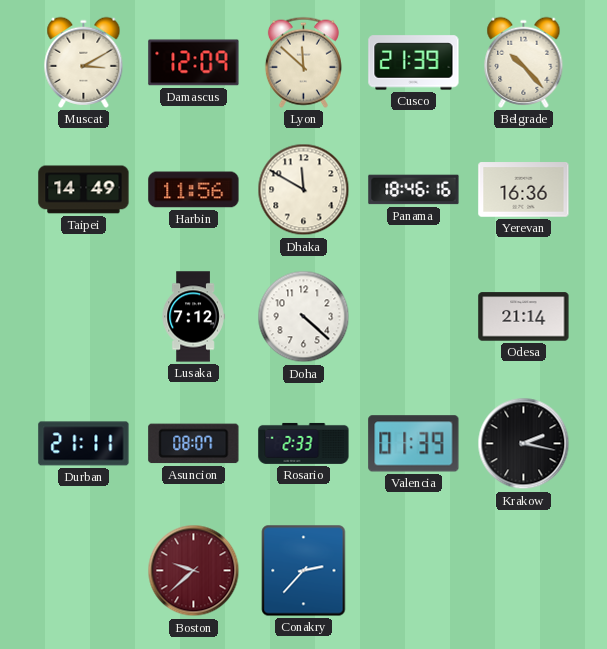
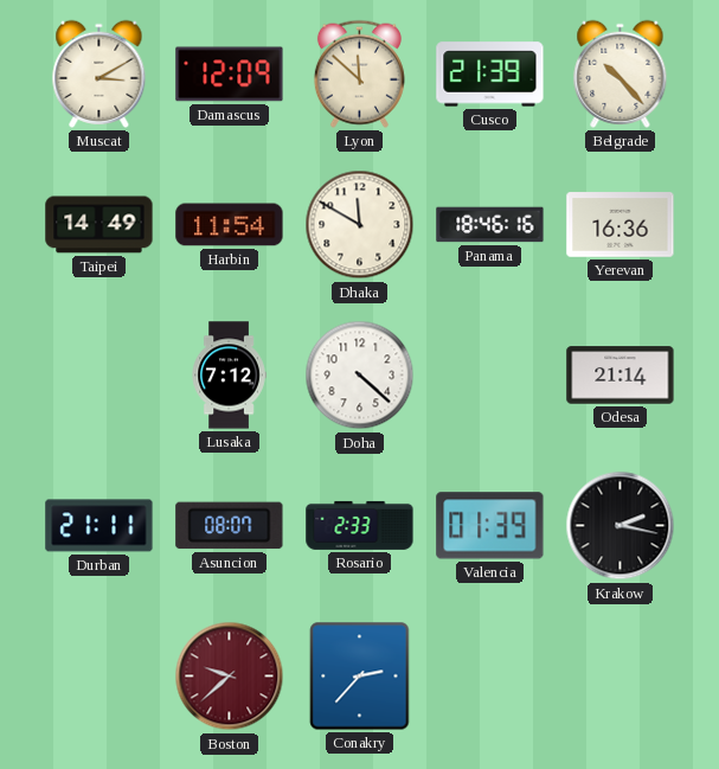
Harbin: 11:56 -> 11:54
